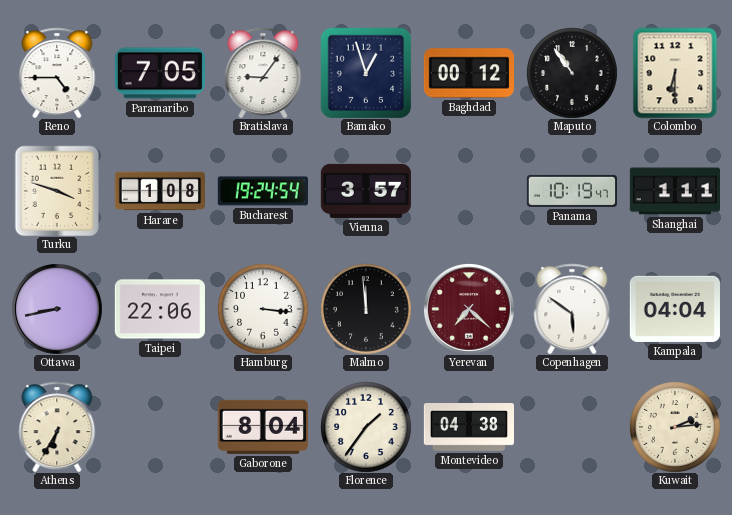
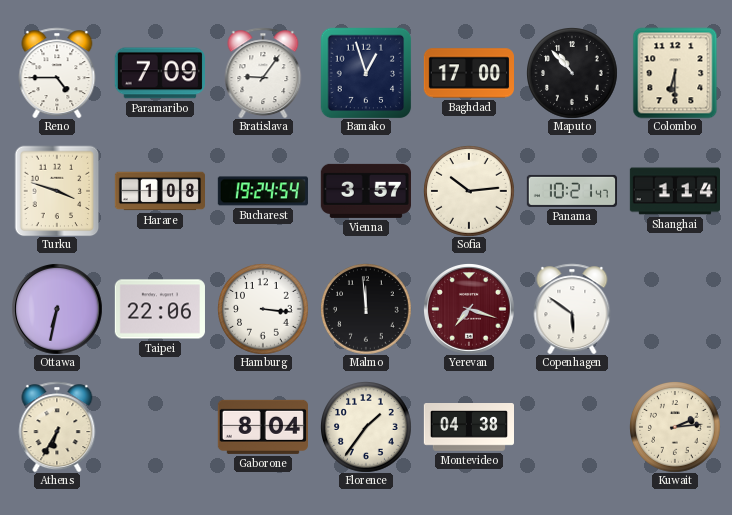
Paramaribo: 7:05 -> 7:09
Baghdad: 00:12 -> 17:00
Maputo: 10:54 -> 10:53
Sofia: none -> 10:14
Panama: 10:19 -> 10:21
Shanghai: 1:11 -> 1:14
Ottawa: 8:43 -> 6:32
Yerevan: 7:22 -> 7:18
Kampala: 04:04 -> none
